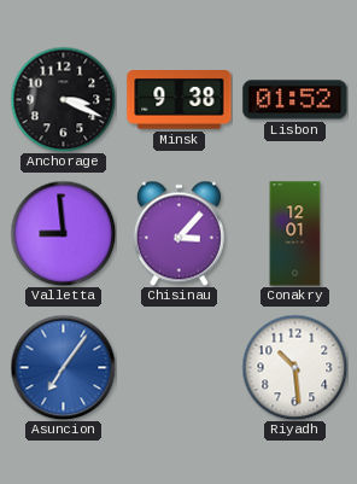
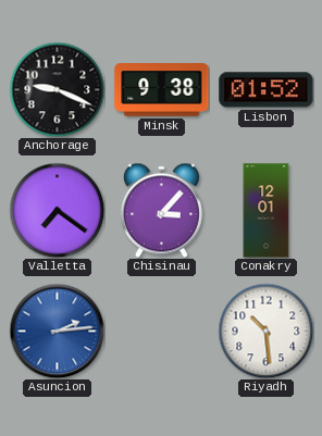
Anchorage: 3:19 -> 9:19
Valletta: 8:59 -> 7:21
Asuncion: 7:06 -> 2:14
